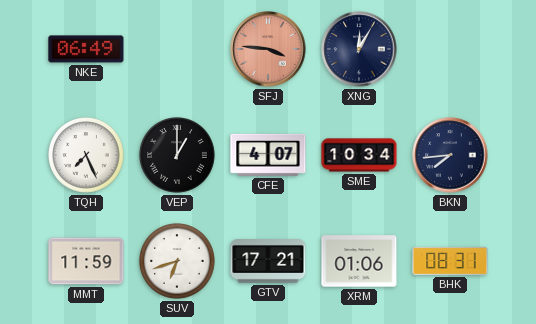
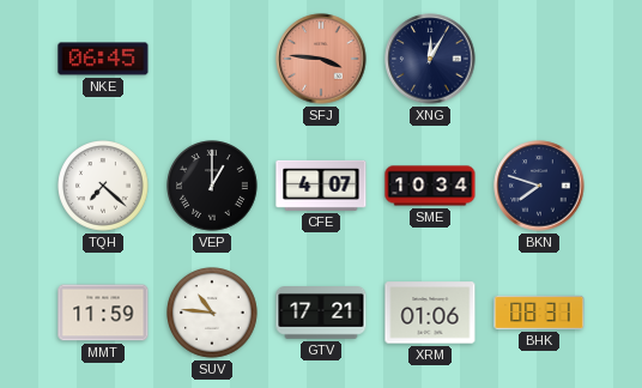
NKE: 06:49 -> 06:45
TQH: 7:26 -> 7:22
BKN: 7:44 -> 7:48
SUV: 6:42 -> 10:46
